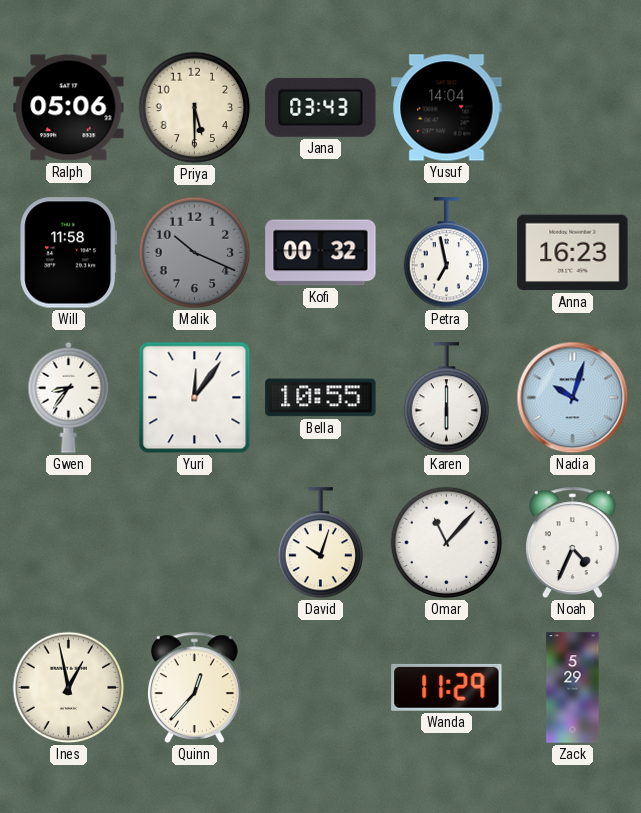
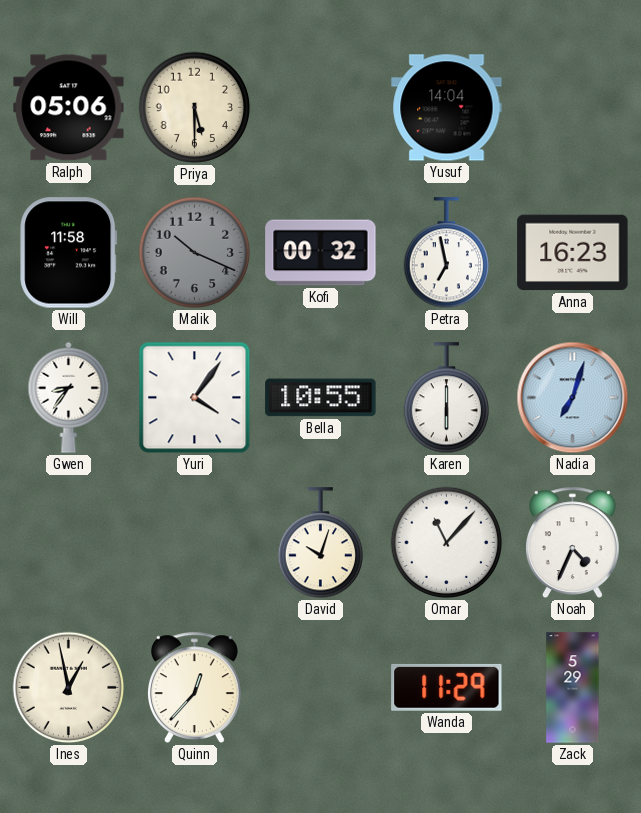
Jana: 03:43 -> none
Yuri: 12:06 -> 4:06
Nadia: 10:03 -> 7:03
